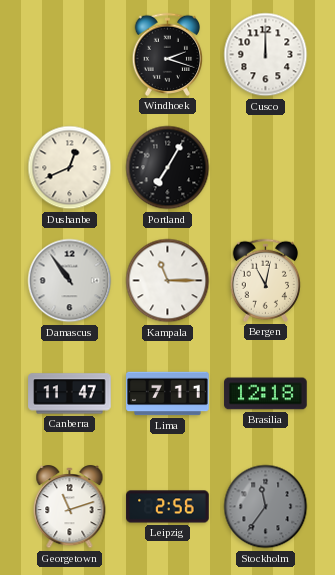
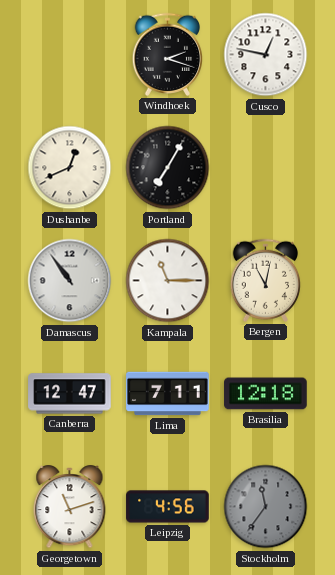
Cusco: 12:00 -> 12:47
Canberra: 11:47 -> 12:47
Leipzig: 2:56 -> 4:56
